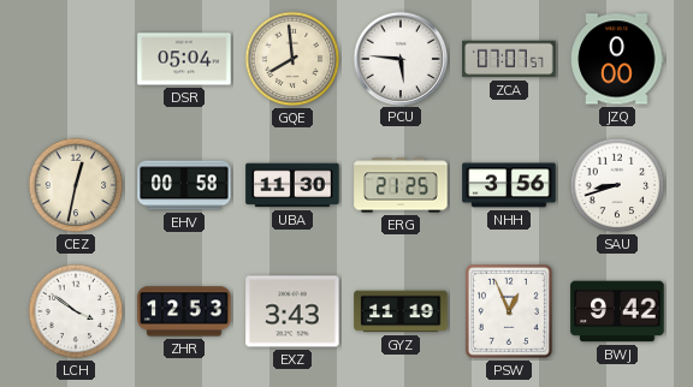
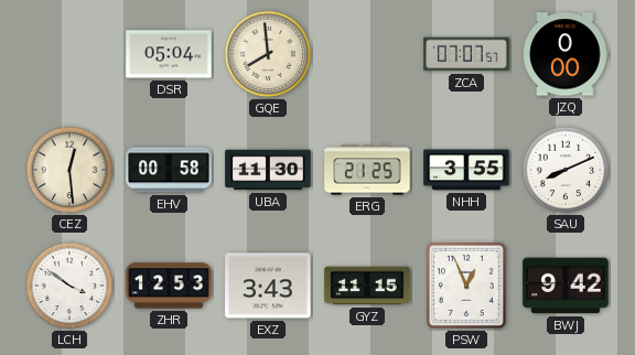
PCU: 5:46 -> none
CEZ: 12:32 -> 12:29
NHH: 3:56 -> 3:55
SAU: 8:42 -> 8:11
GYZ: 11:19 -> 11:15
